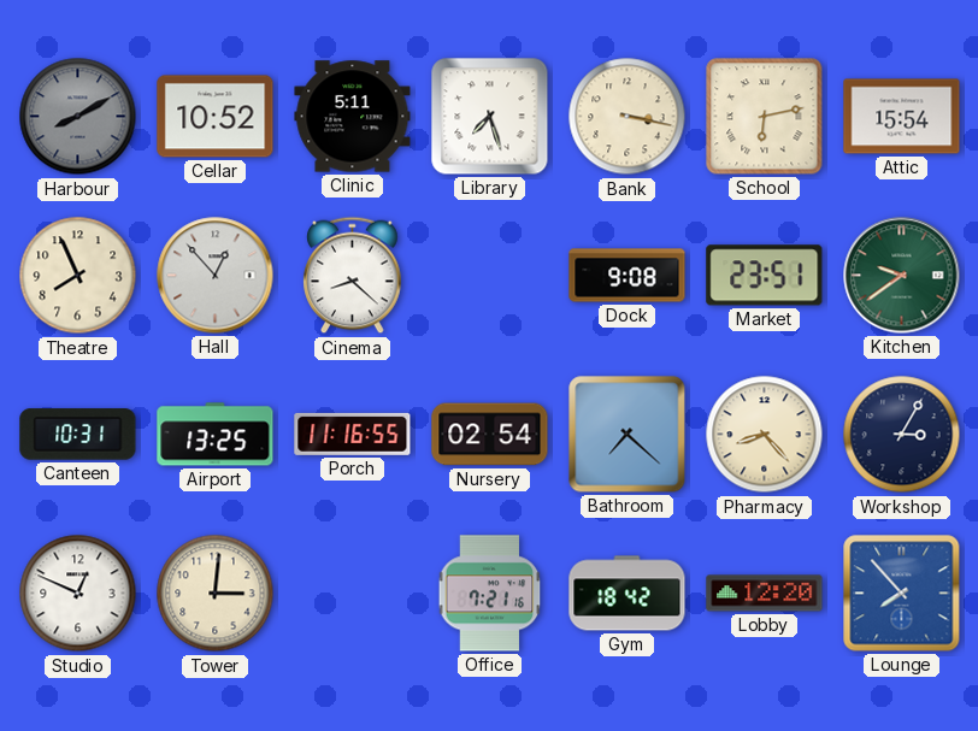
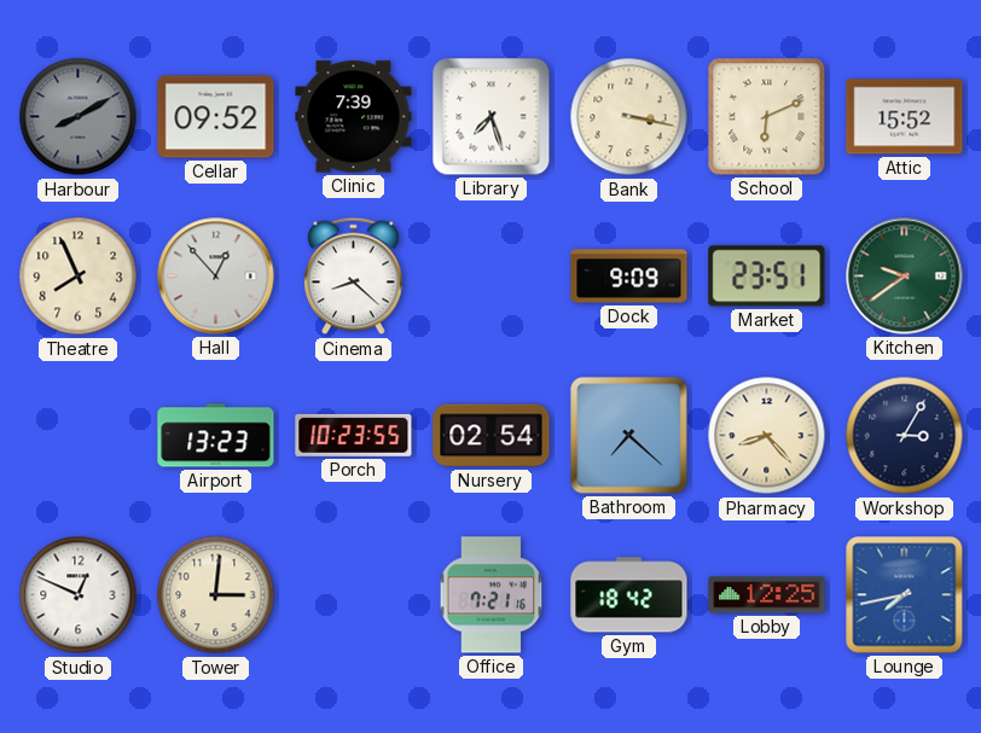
Cellar: 10:52 -> 09:52
Clinic: 5:11 -> 7:39
School: 6:13 -> 6:11
Attic: 15:54 -> 15:52
Dock: 9:08 -> 9:09
Canteen: 10:31 -> none
Airport: 13:25 -> 13:23
Porch: 11:16 -> 10:23
Lobby: 12:20 -> 12:25
Lounge: 7:53 -> 7:43
